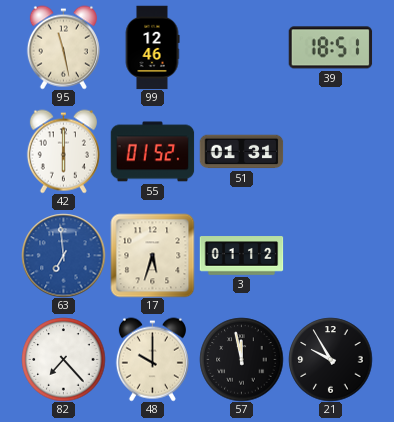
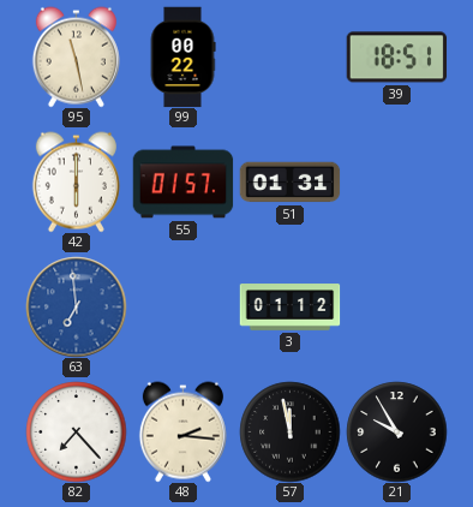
99: 12:46 -> 00:22
55: 01:52 -> 01:57
17: 5:33 -> none
48: 10:00 -> 2:16
